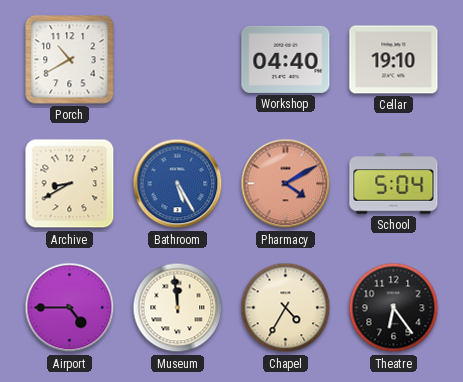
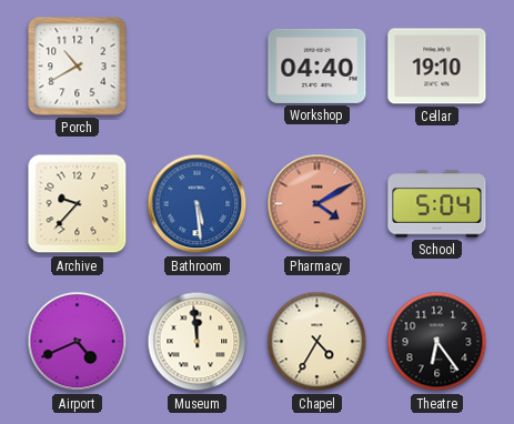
Archive: 8:40 -> 9:37
Bathroom: 5:25 -> 5:29
Airport: 4:45 -> 4:41
